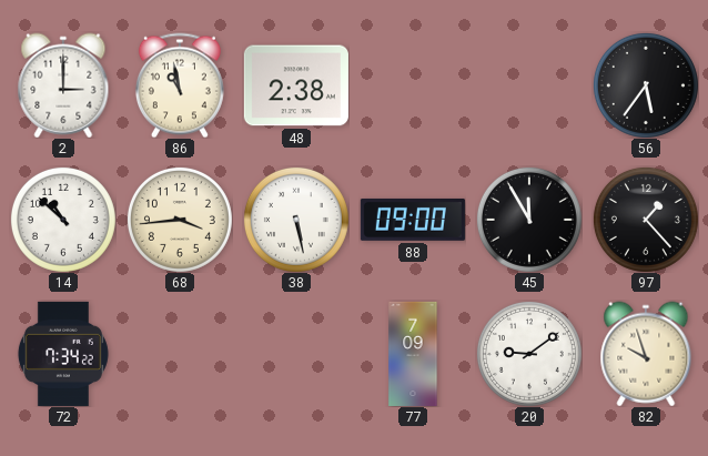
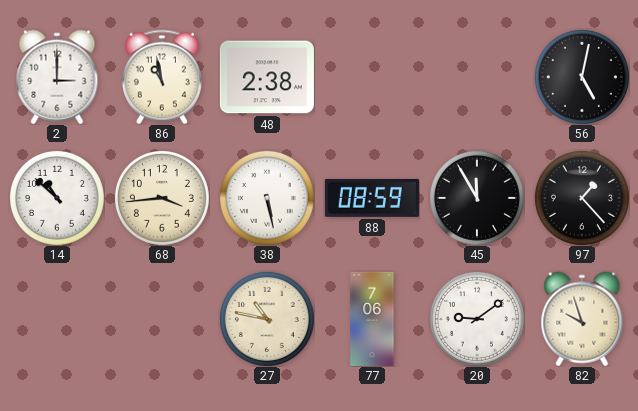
56: 5:36 -> 5:02
88: 09:00 -> 08:59
72: 7:34 -> none
27: none -> 10:47
77: 7:09 -> 7:06
